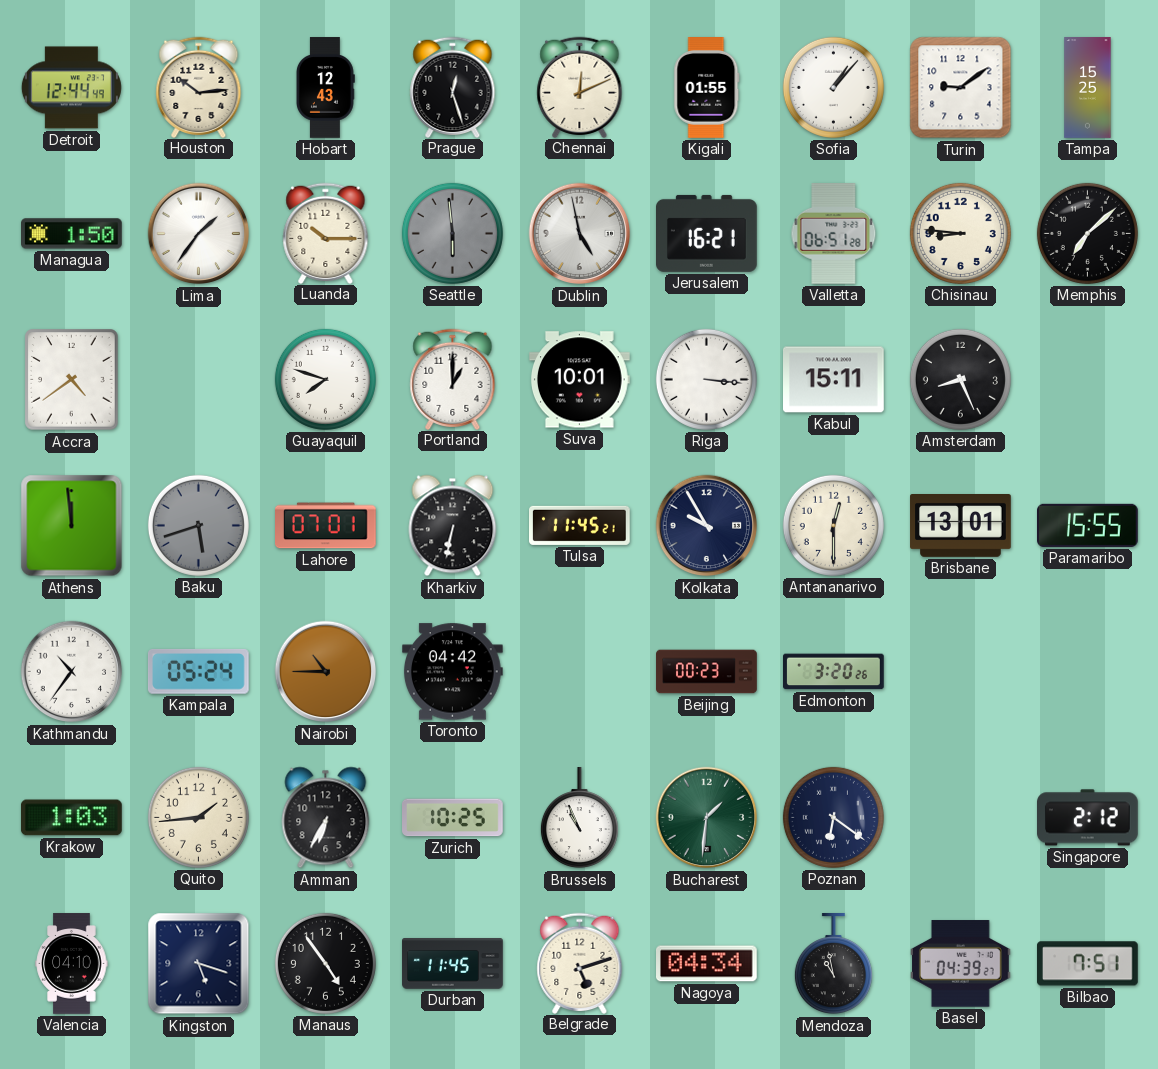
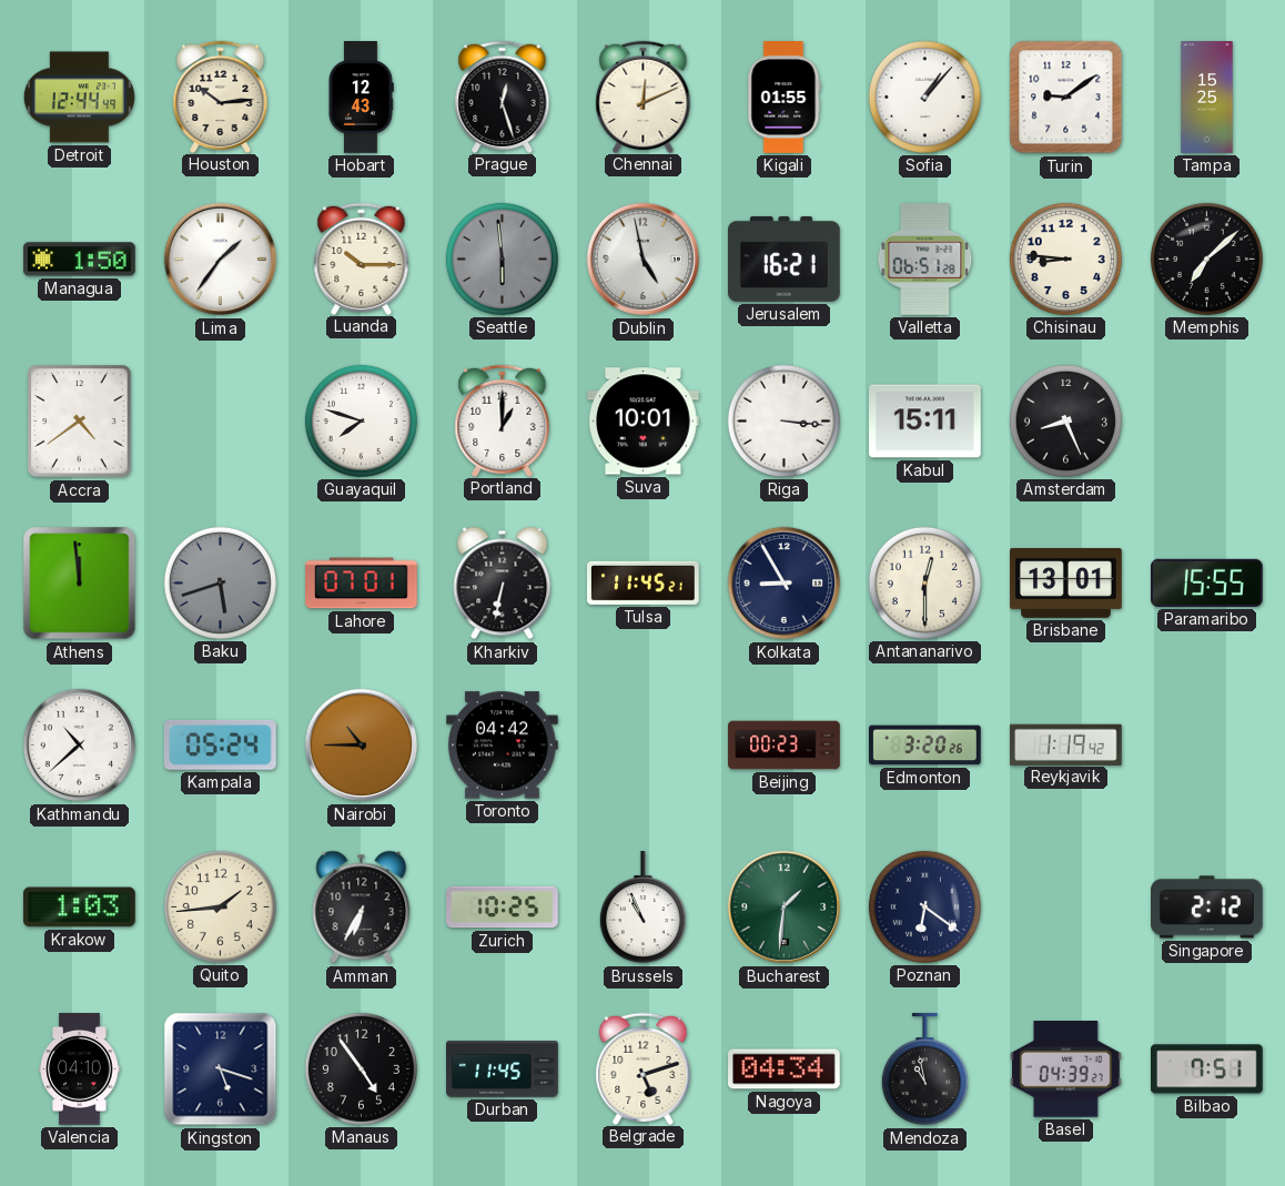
Kolkata: 9:55 -> 8:55
Kathmandu: 10:36 -> 10:38
Reykjavik: none -> 1:19
